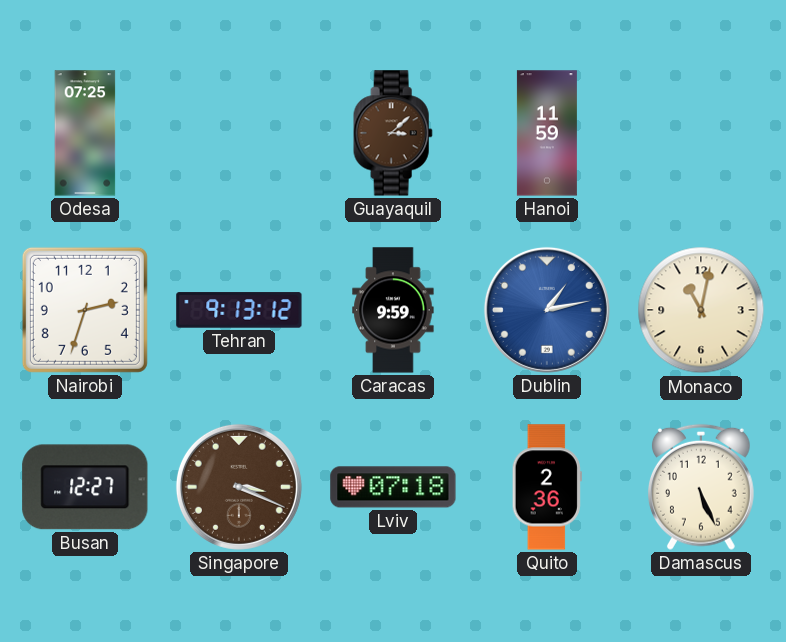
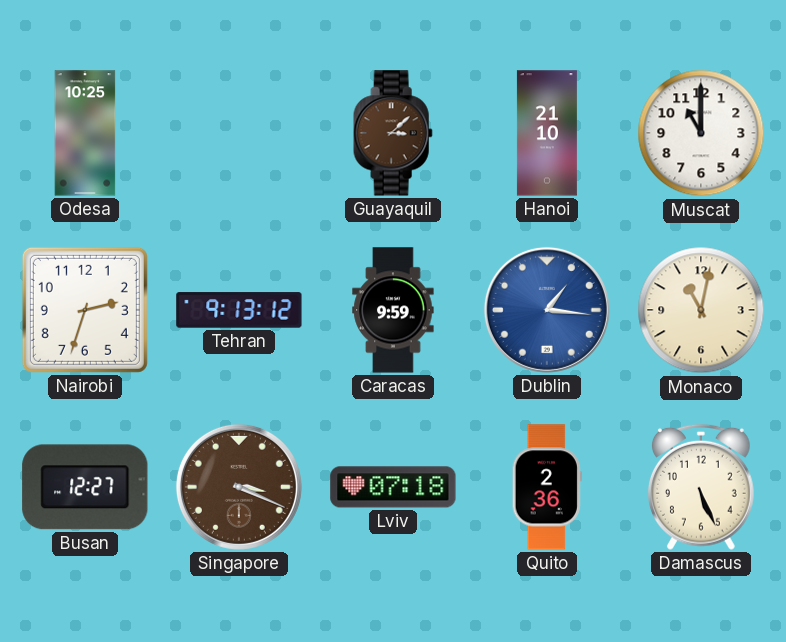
Odesa: 07:25 -> 10:25
Hanoi: 11:59 -> 21:10
Muscat: none -> 11:00
Dublin: 1:13 -> 1:16
